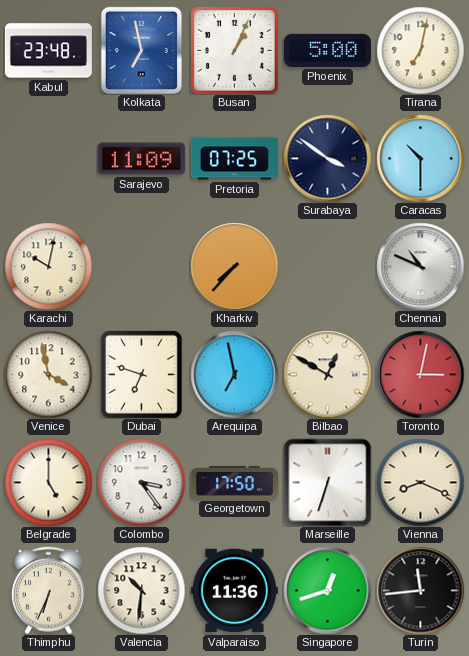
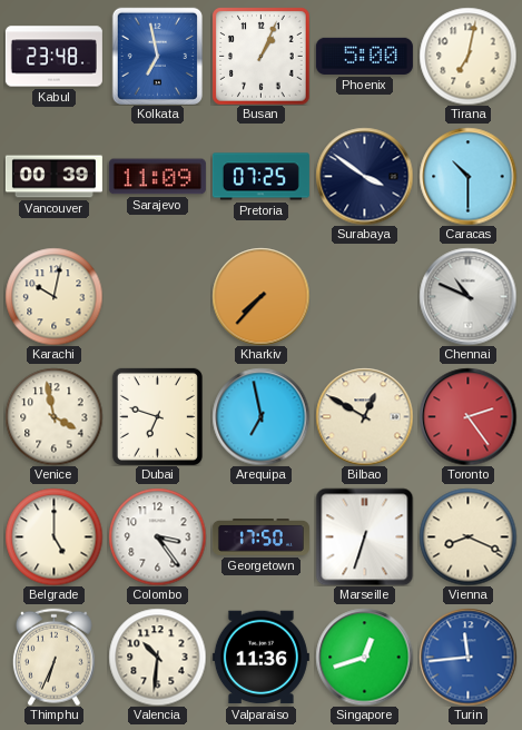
Vancouver: none -> 00:39
Toronto: 3:02 -> 2:24
Turin dial: black -> blue
